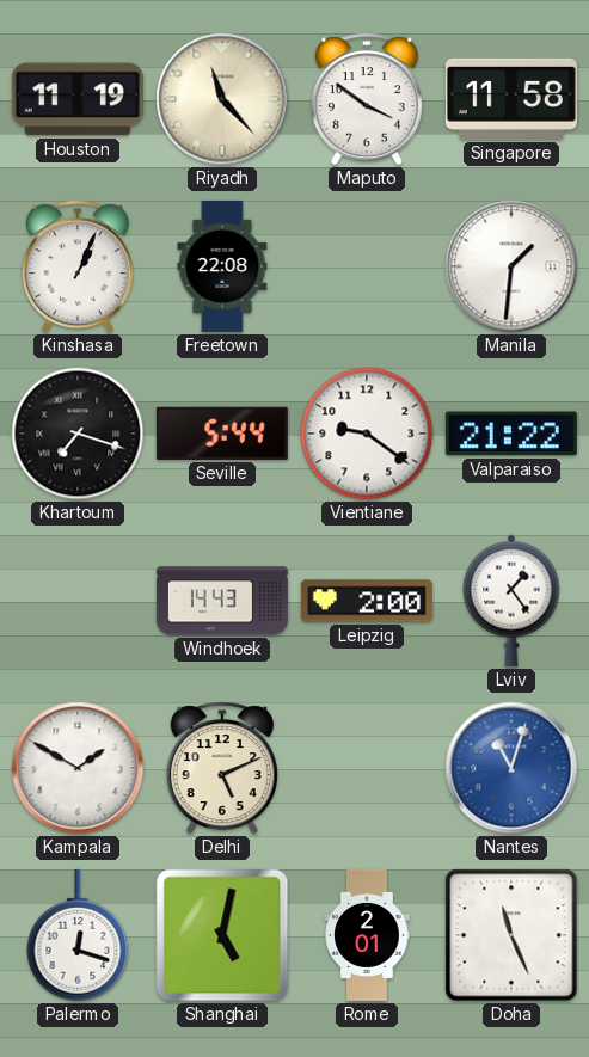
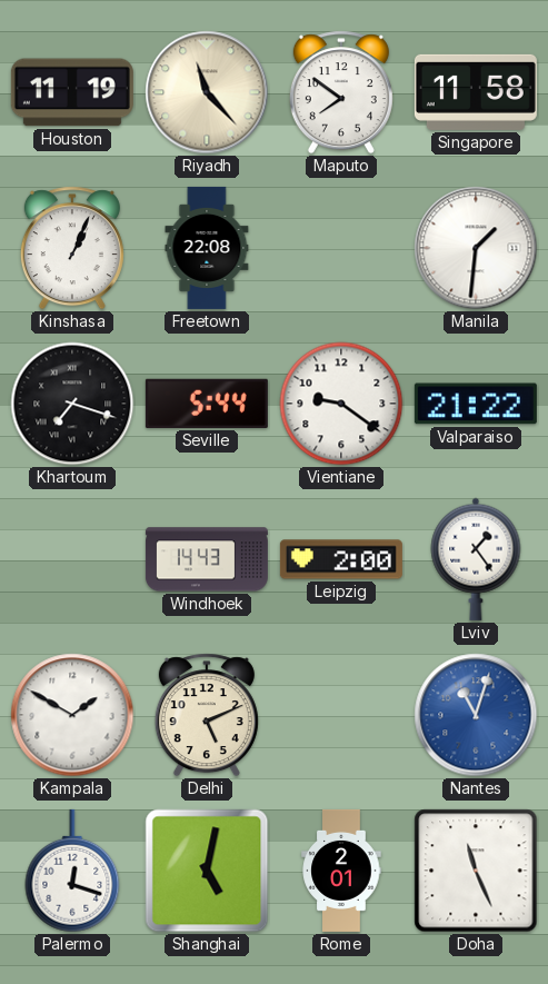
Maputo: 3:51 -> 7:51
